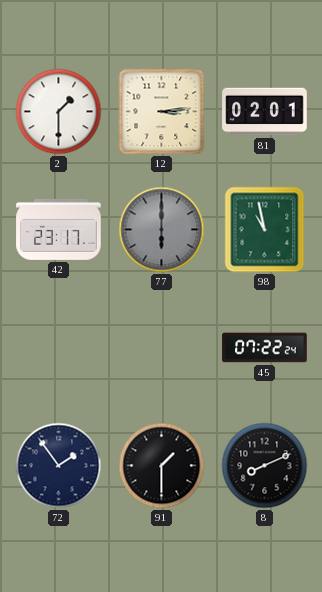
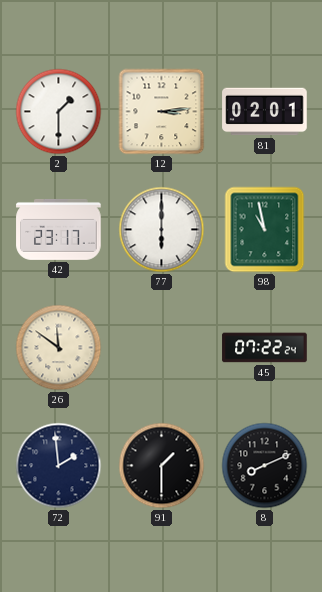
77 dial: grey -> white
26: none -> 11:51
72: 1:54 -> 1:59
